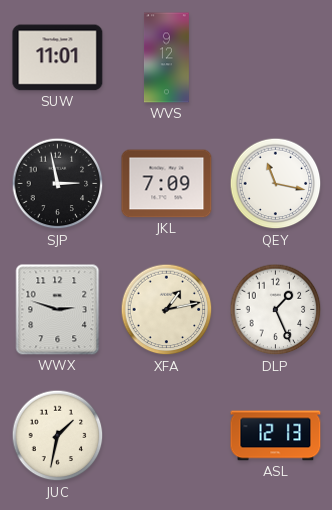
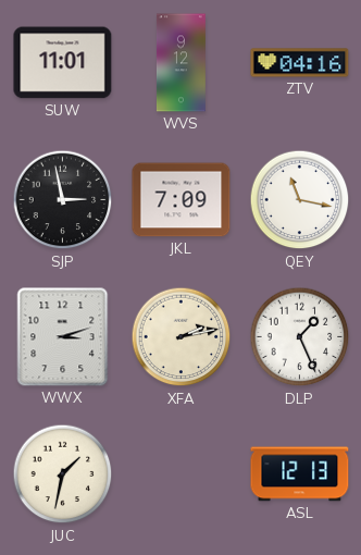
ZTV: none -> 04:16
WWX: 2:48 -> 3:12
XFA: 1:13 -> 2:13
